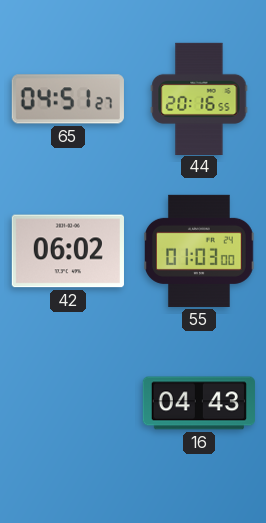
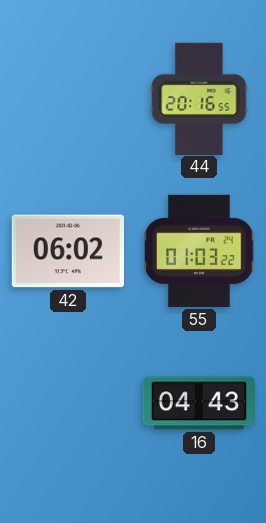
65: 04:51 -> none
55: 01:03:00 -> 01:03:22
